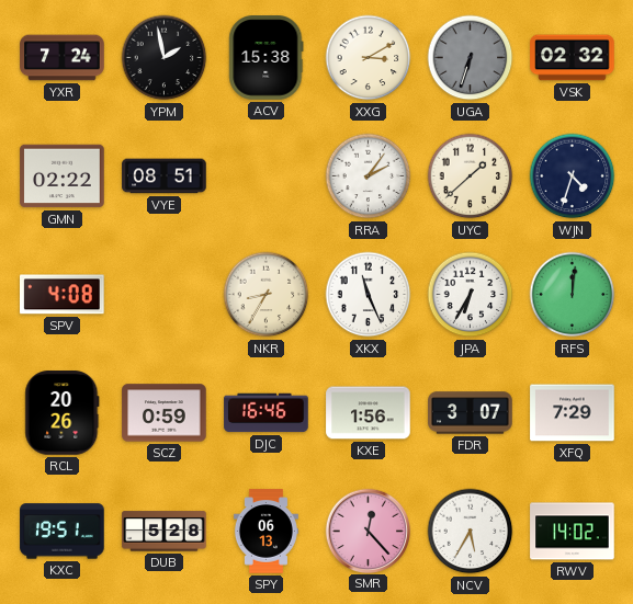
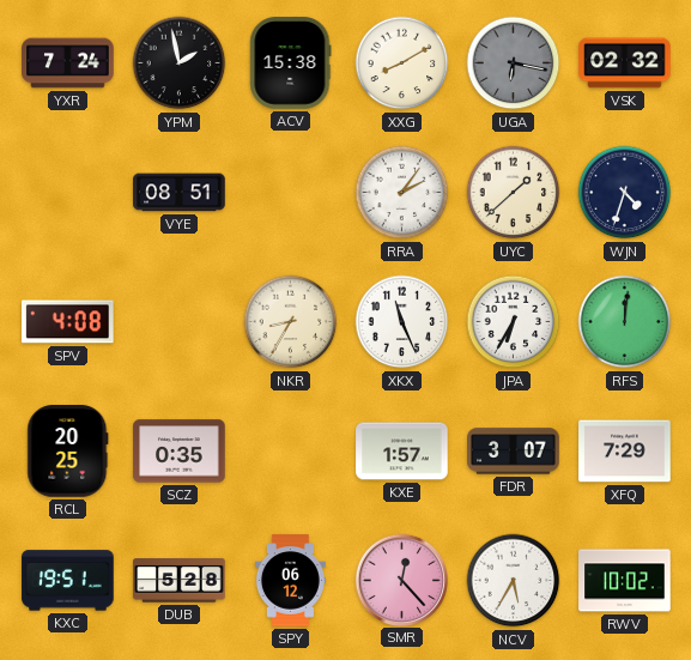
XXG: 3:10 -> 8:10
UGA: 6:33 -> 6:17
GMN: 02:22 -> none
RCL: 20:26 -> 20:25
SCZ: 0:59 -> 0:35
DJC: 16:46 -> none
KXE: 1:56 -> 1:57
SPY: 06:13 -> 06:12
RWV: 14:02 -> 10:02
